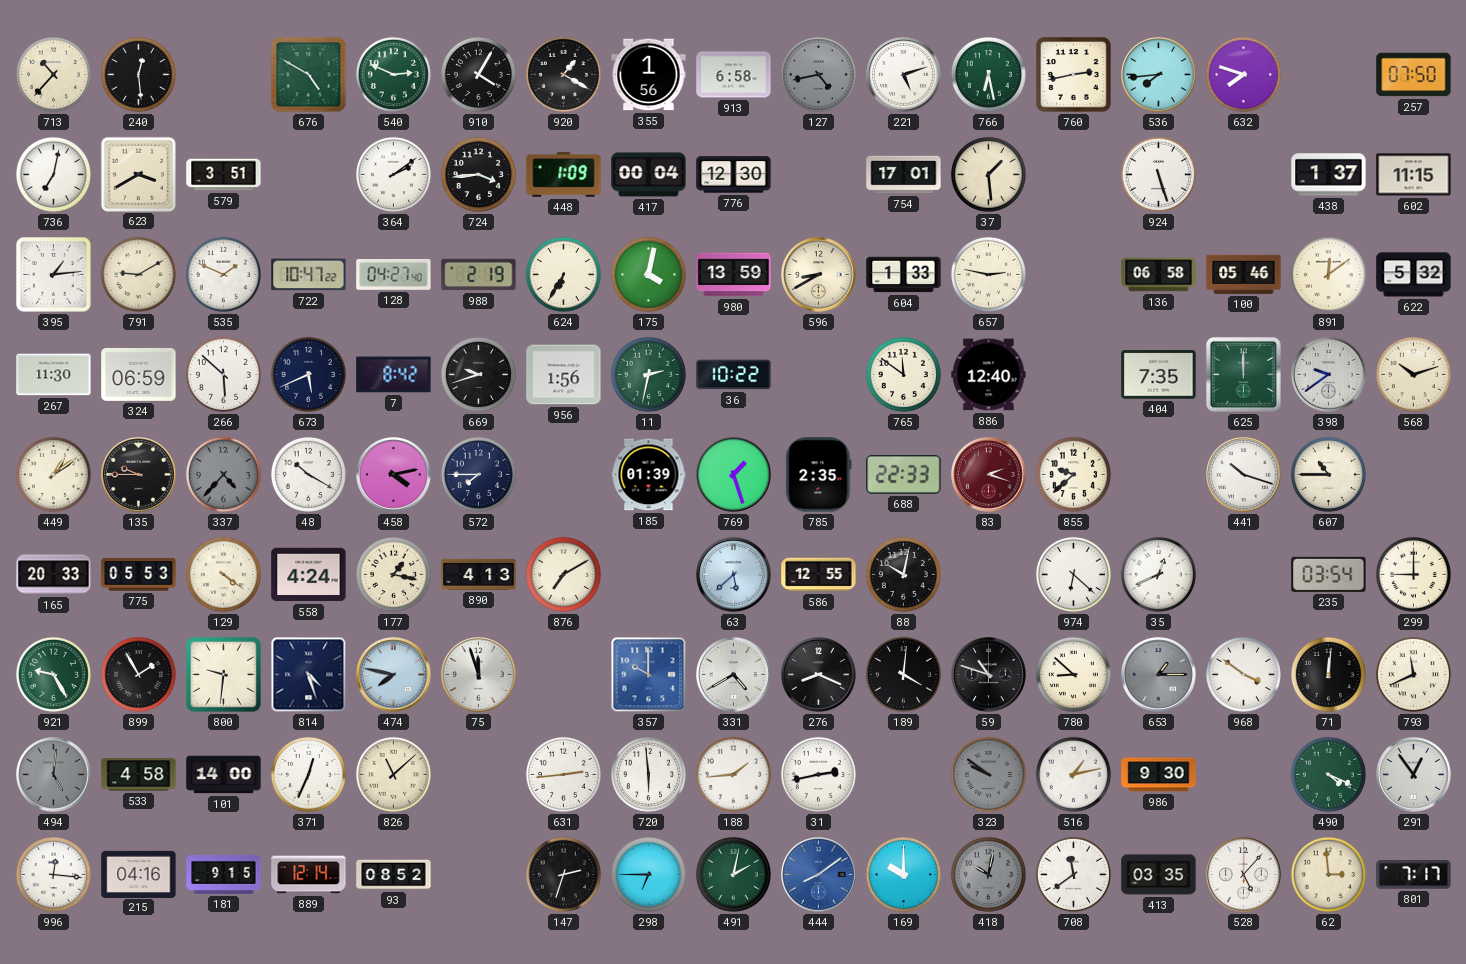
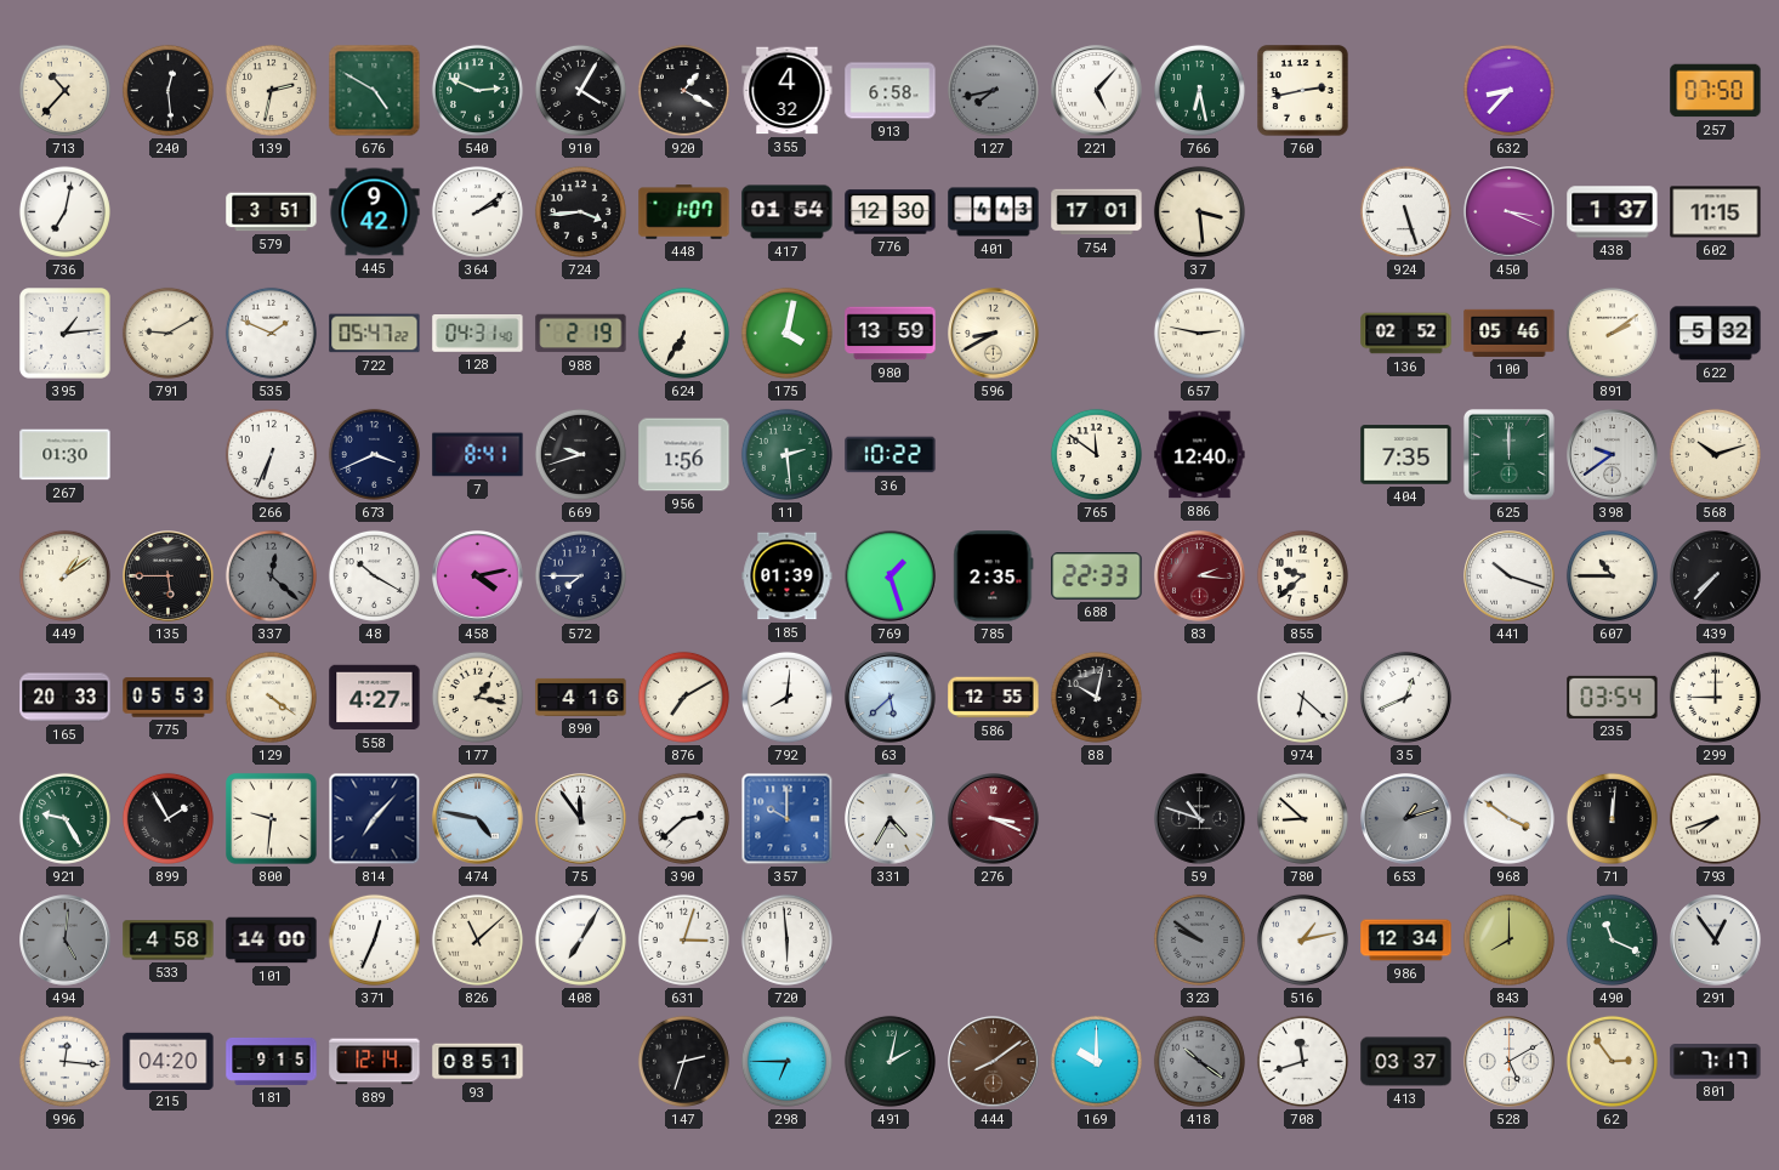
139: none -> 2:32
355: 1:56 -> 4:32
127: 4:43 -> 7:43
221: 5:12 -> 5:07
536: 7:44 -> none
632: 7:48 -> 8:37
623: 3:40 -> none
445: none -> 9:42
448: 1:09 -> 1:07
417: 00:04 -> 01:54
401: none -> 4:43
37: 1:29 -> 3:29
450: none -> 3:19
722: 10:47 -> 05:47
128: 04:27 -> 04:31
604: 1:33 -> none
136: 06:58 -> 02:52
891: 12:09 -> 2:09
267: 11:30 -> 01:30
324: 06:59 -> none
266: 5:52 -> 6:34
673: 5:41 -> 3:41
7: 8:42 -> 8:41
11: 2:32 -> 2:29
135: 9:45 -> 5:45
337: 4:37 -> 12:22
83: 2:18 -> 2:16
439: none -> 7:37
558: 4:24 -> 4:27
890: 4:13 -> 4:16
792: none -> 8:01
814: 4:27 -> 7:07
474: 7:47 -> 4:47
75: 11:57 -> 11:54
390: none -> 2:38
331: 4:40 -> 4:35
276: 8:19 -> 3:19
276 dial: black -> burgundy
189: 4:01 -> none
653: 1:15 -> 1:12
793: 11:41 -> 7:42
408: none -> 7:05
631: 2:44 -> 3:03
188: 1:44 -> none
31: 2:43 -> none
986: 9:30 -> 12:34
843: none -> 8:00
490: 4:19 -> 11:19
215: 04:16 -> 04:20
93: 08:52 -> 08:51
444 dial: blue -> brown
418: 10:02 -> 10:21
708: 11:39 -> 11:42
413: 03:35 -> 03:37
528: 5:07 -> 5:10
62: 2:59 -> 2:54
